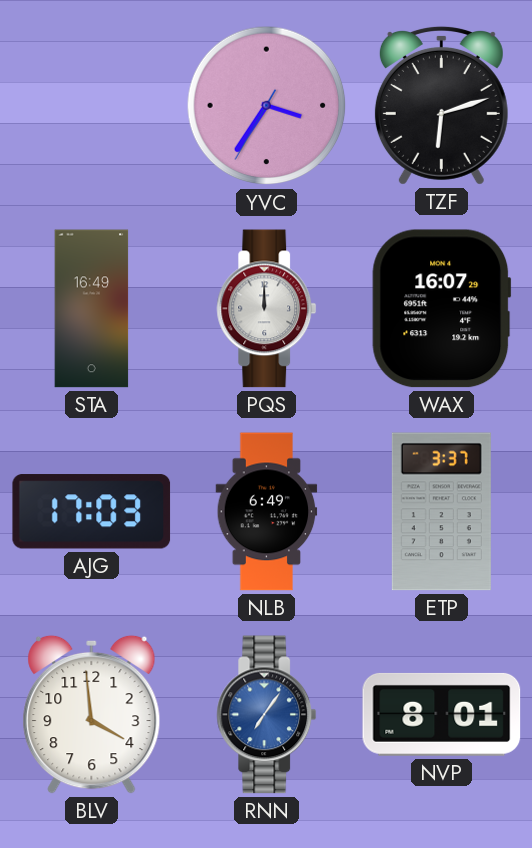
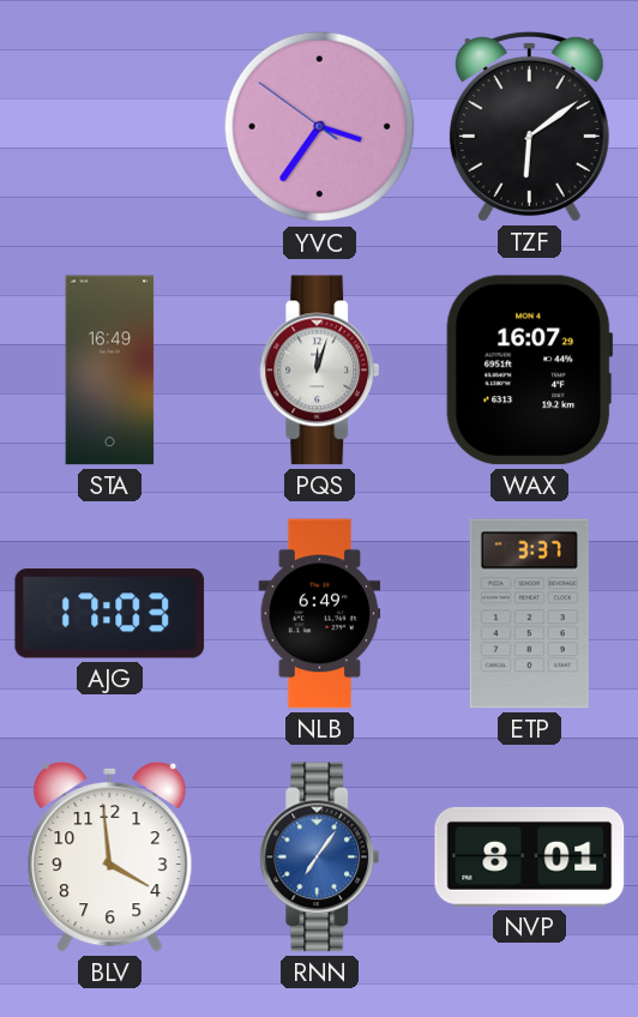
YVC: 3:35:35 -> 3:35:51
TZF: 6:12 -> 6:09
PQS: 12:00 -> 12:03
